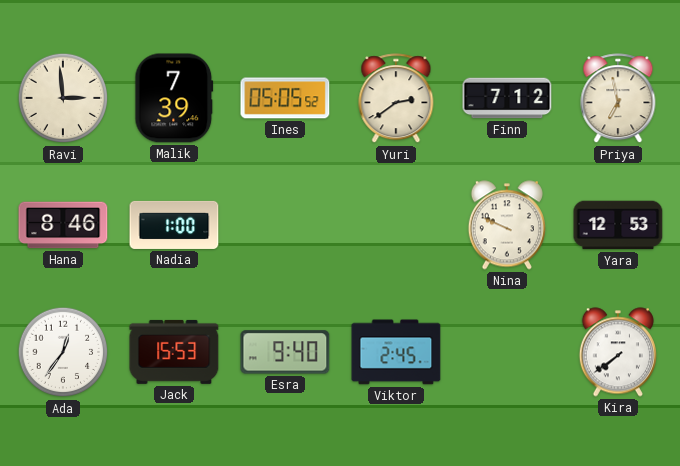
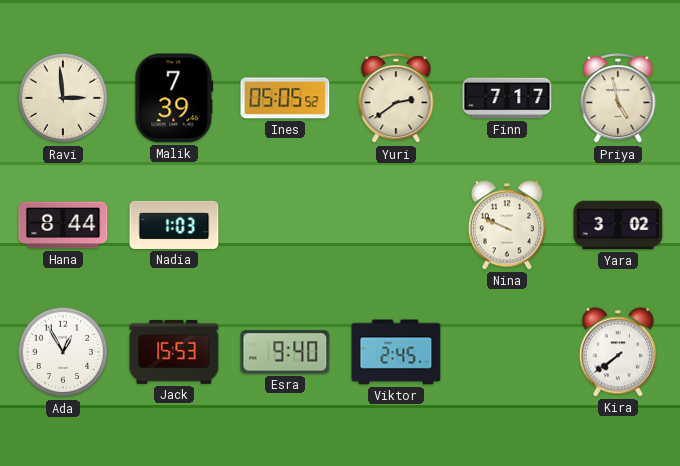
Finn: 7:12 -> 7:17
Priya: 6:58 -> 4:58
Hana: 8:46 -> 8:44
Nadia: 1:00 -> 1:03
Yara: 12:53 -> 3:02
Ada: 12:36 -> 12:55
